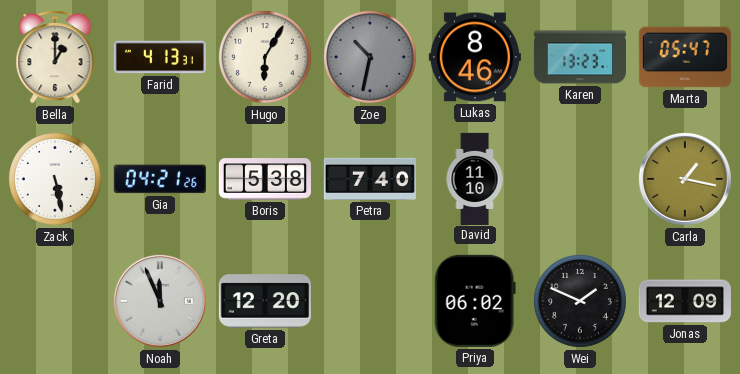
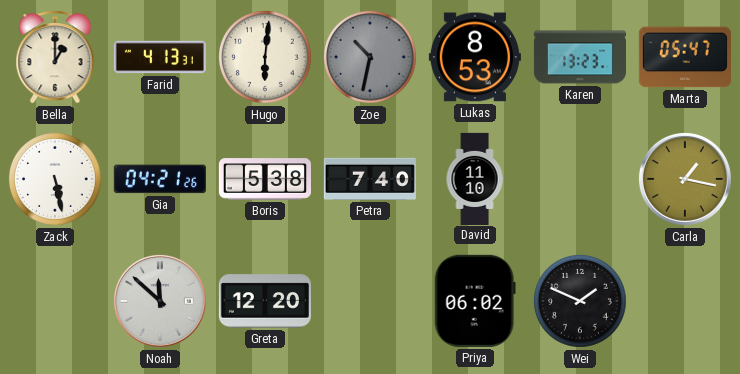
Hugo: 6:05 -> 6:01
Lukas: 8:46 -> 8:53
Noah: 11:56 -> 11:52
Jonas: 12:09 -> none
